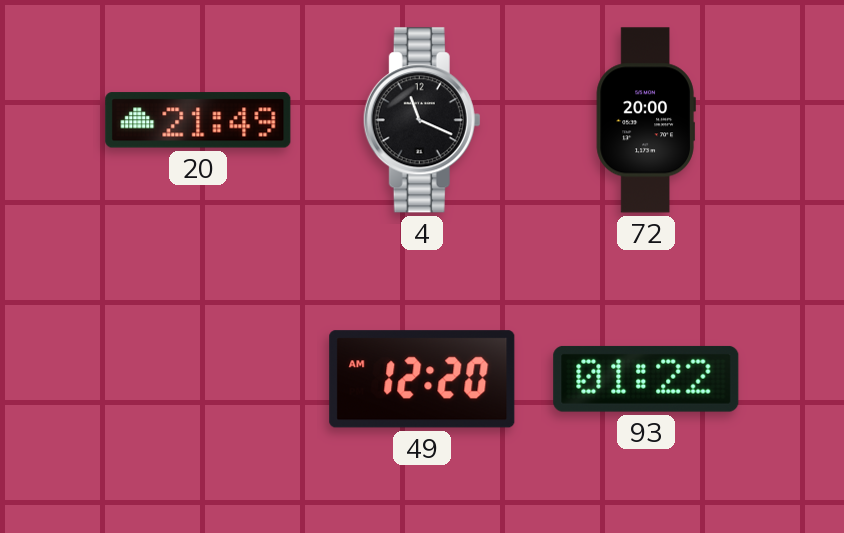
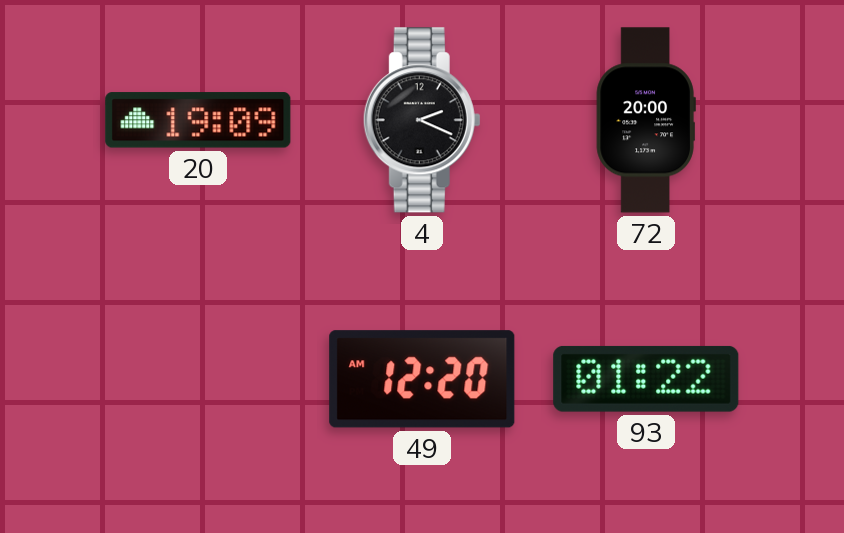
20: 21:49 -> 19:09
4: 11:19 -> 2:19
